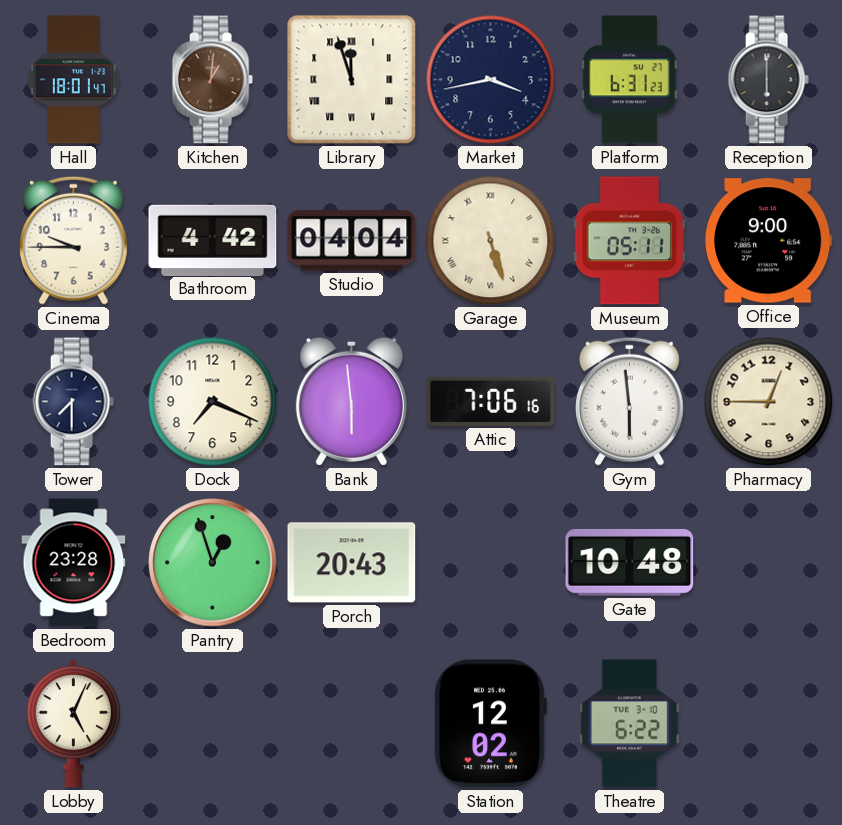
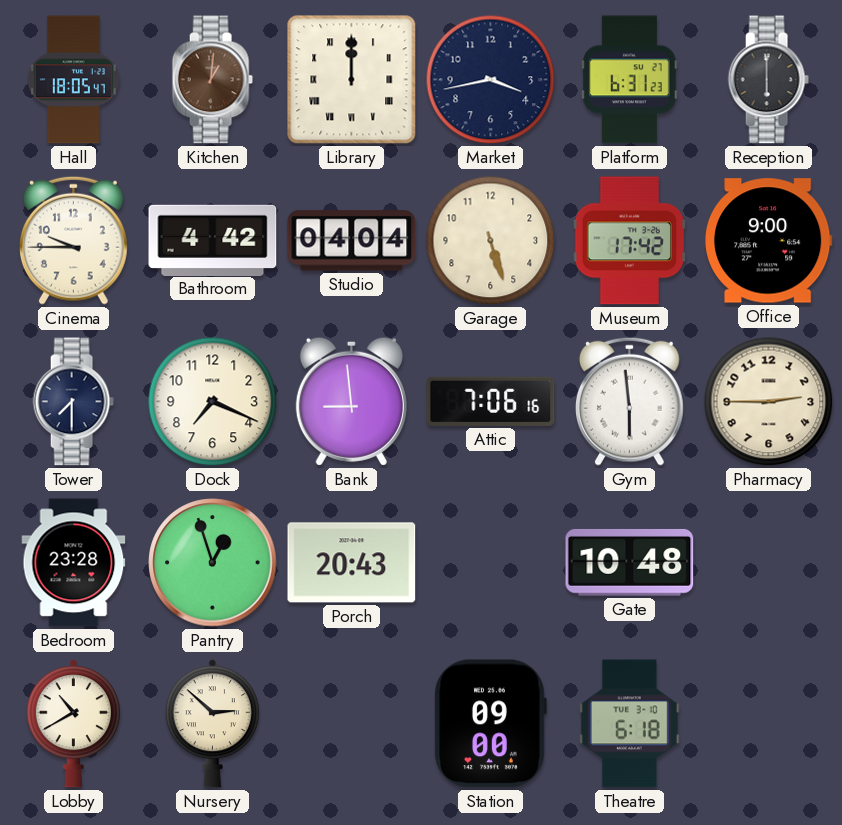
Hall: 18:01 -> 18:05
Library: 11:57 -> 12:00
Garage numerals: Roman -> Arabic
Museum: 05:11 -> 17:42
Bank: 5:59 -> 8:59
Pharmacy: 12:45 -> 2:45
Lobby: 5:04 -> 10:40
Nursery: none -> 2:52
Station: 12:02 -> 09:00
Theatre: 6:22 -> 6:18
